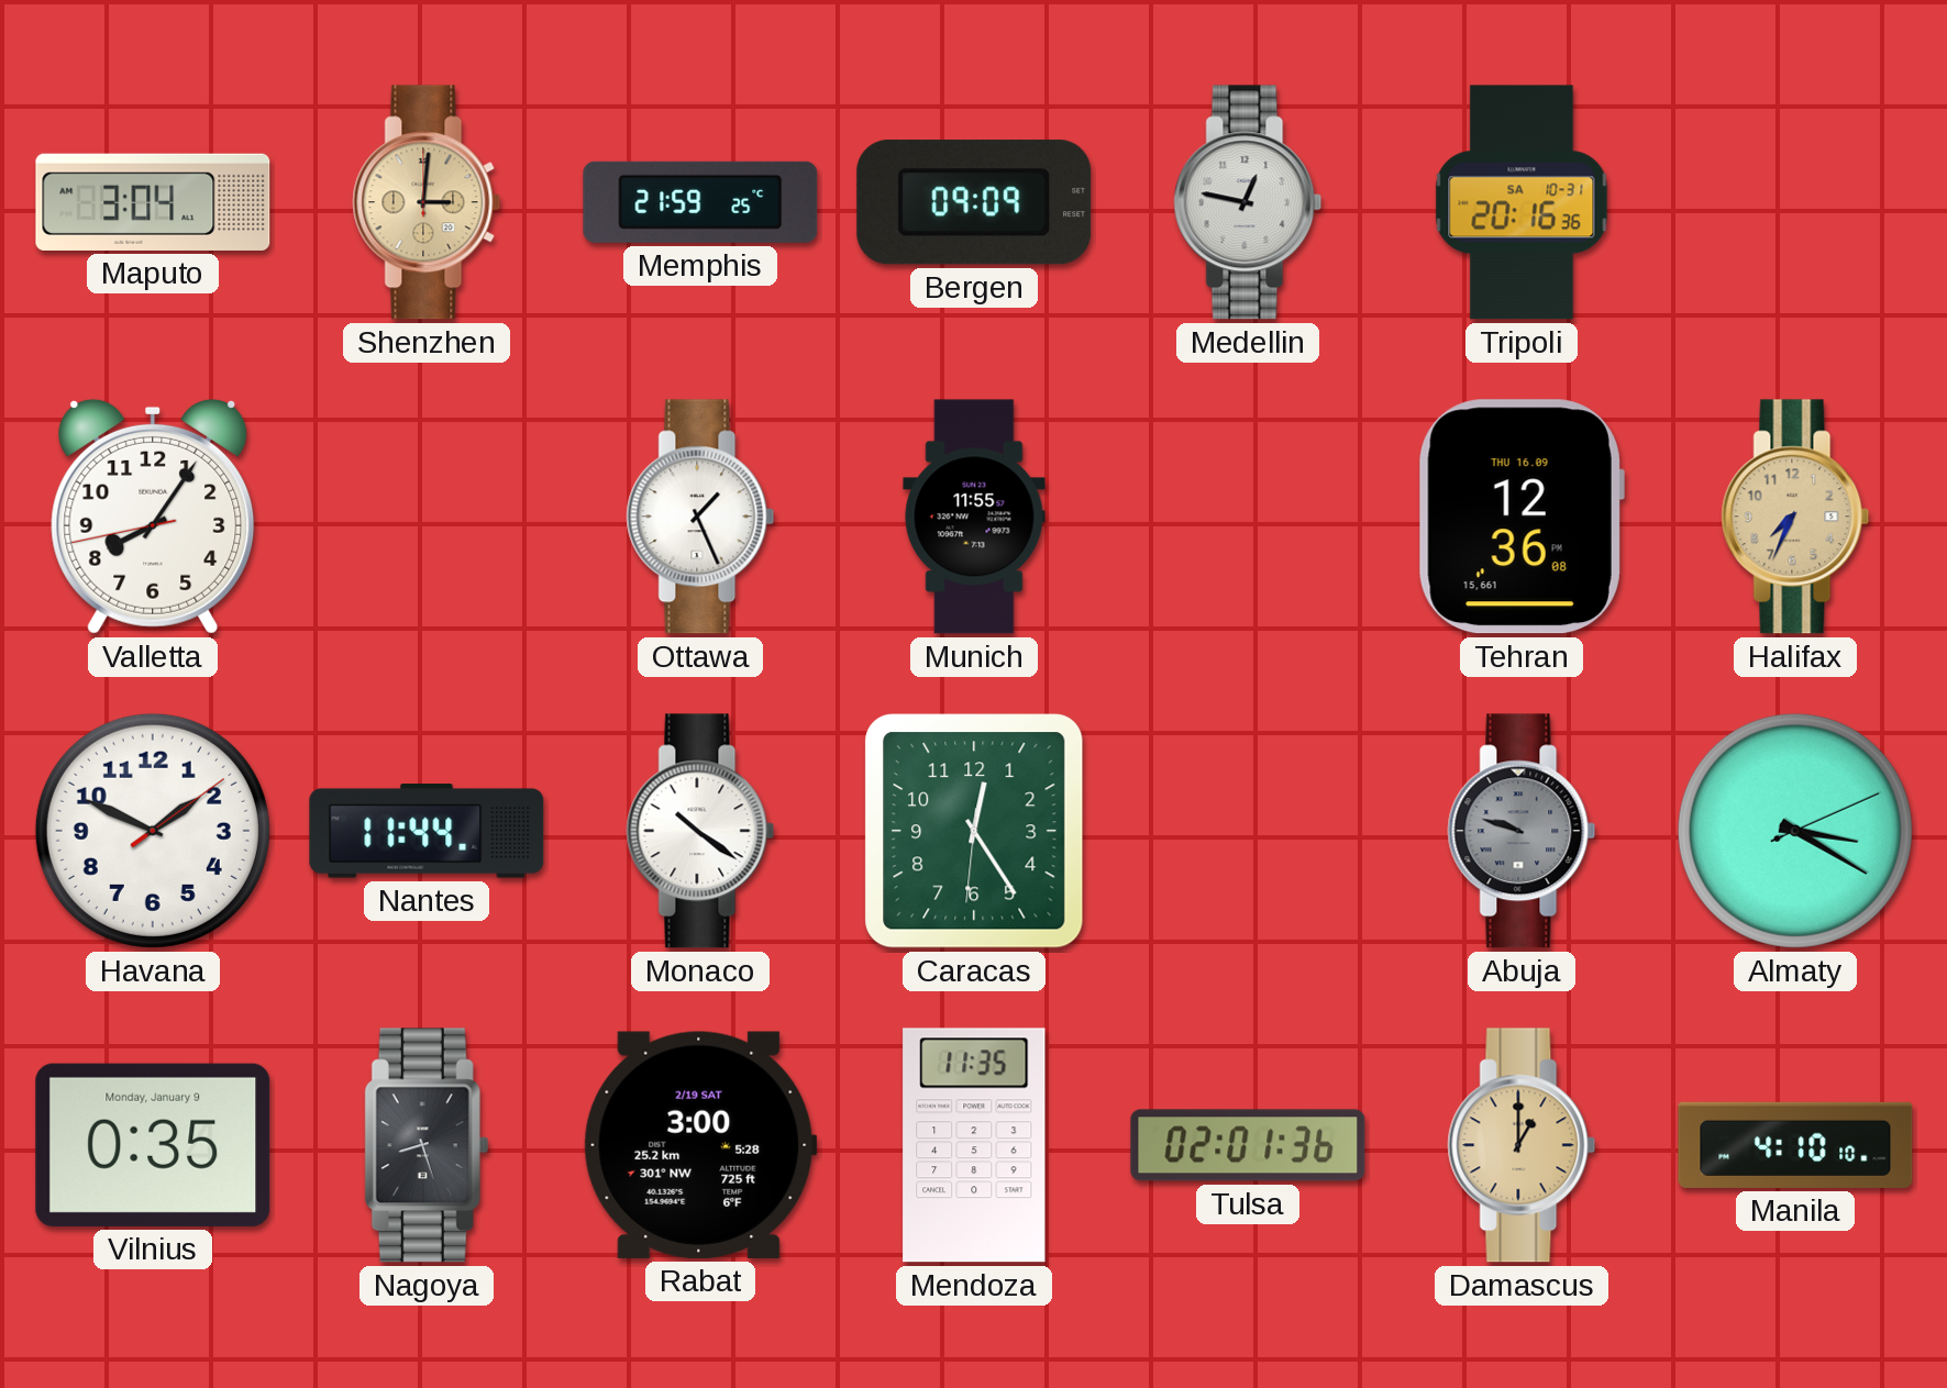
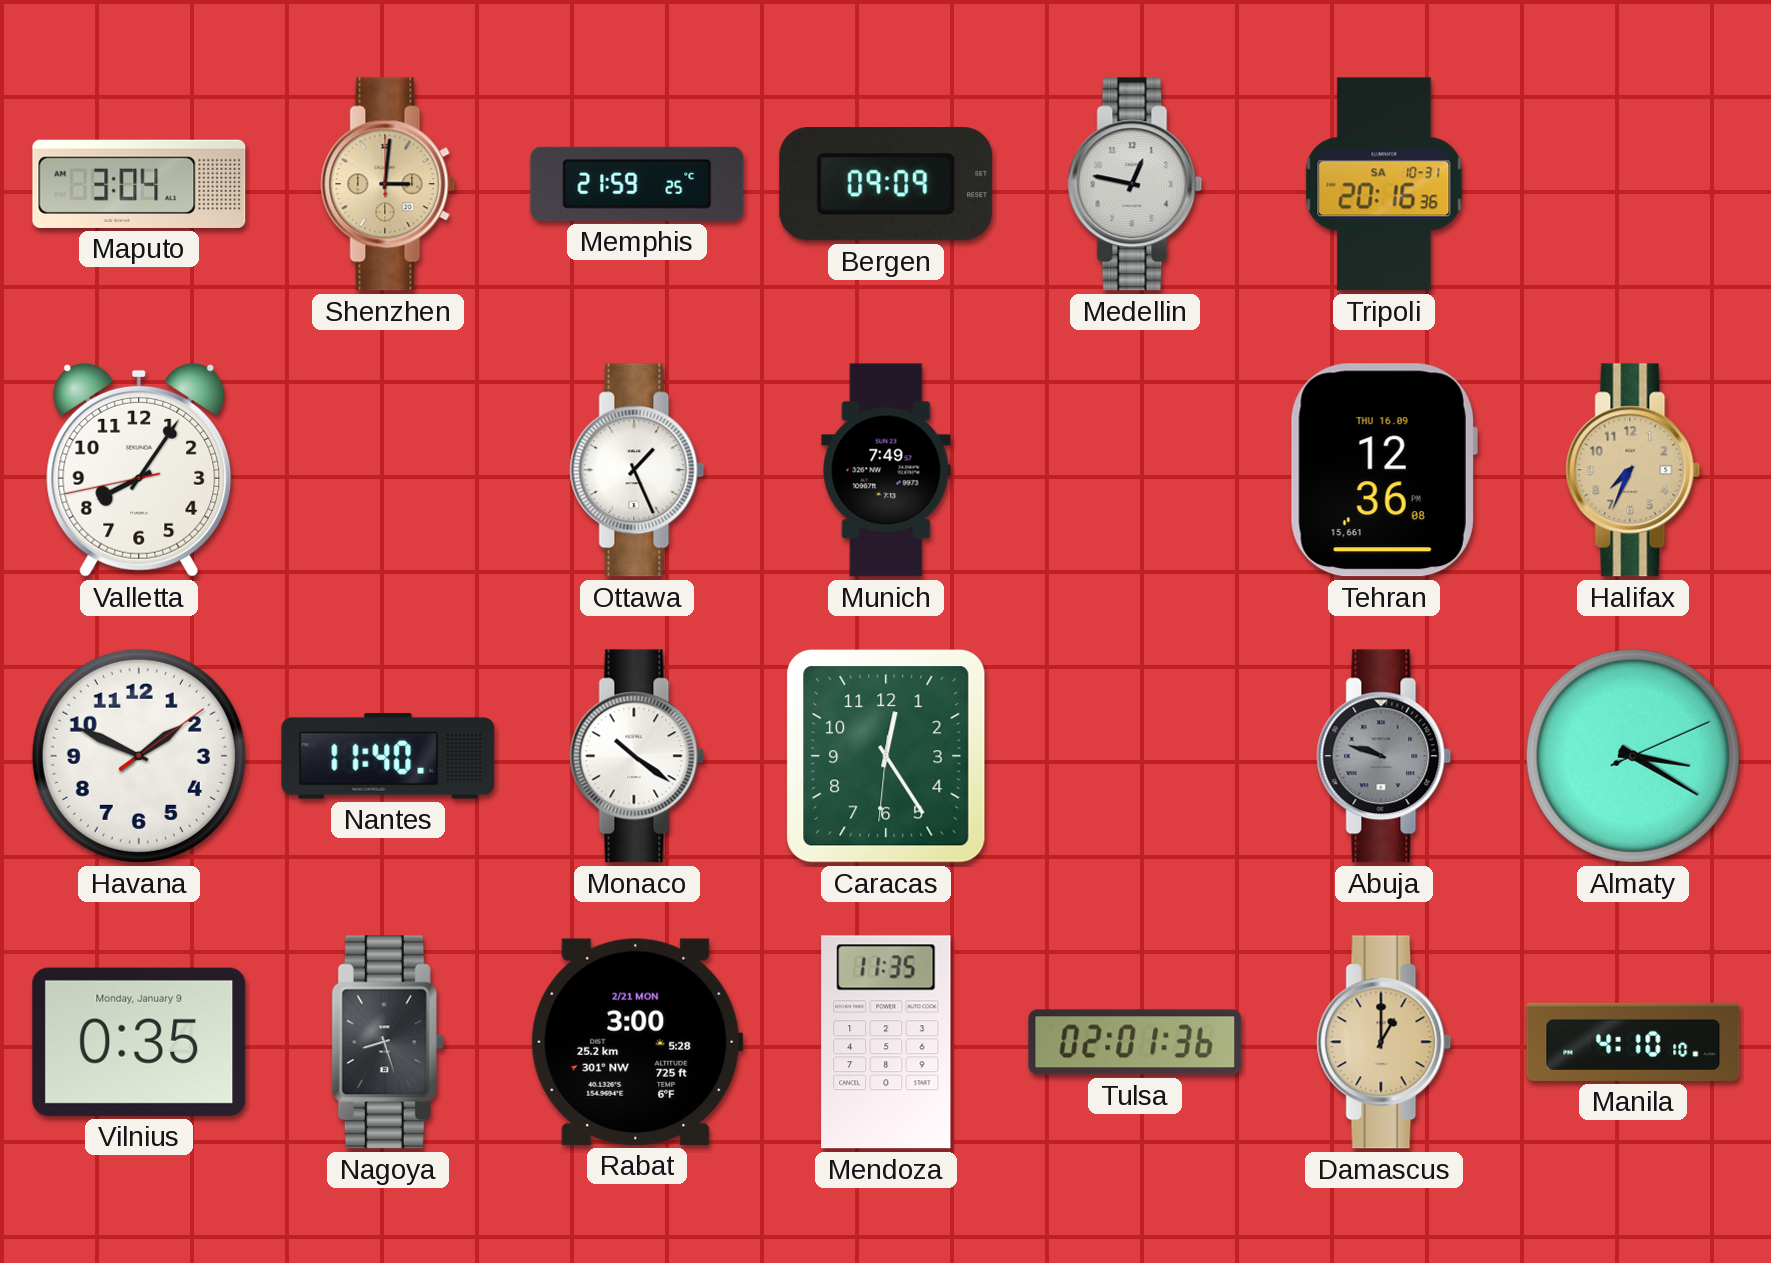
Munich: 11:55 -> 7:49
Nantes: 11:44 -> 11:40
Rabat date: 2/19 SAT -> 2/21 MON
